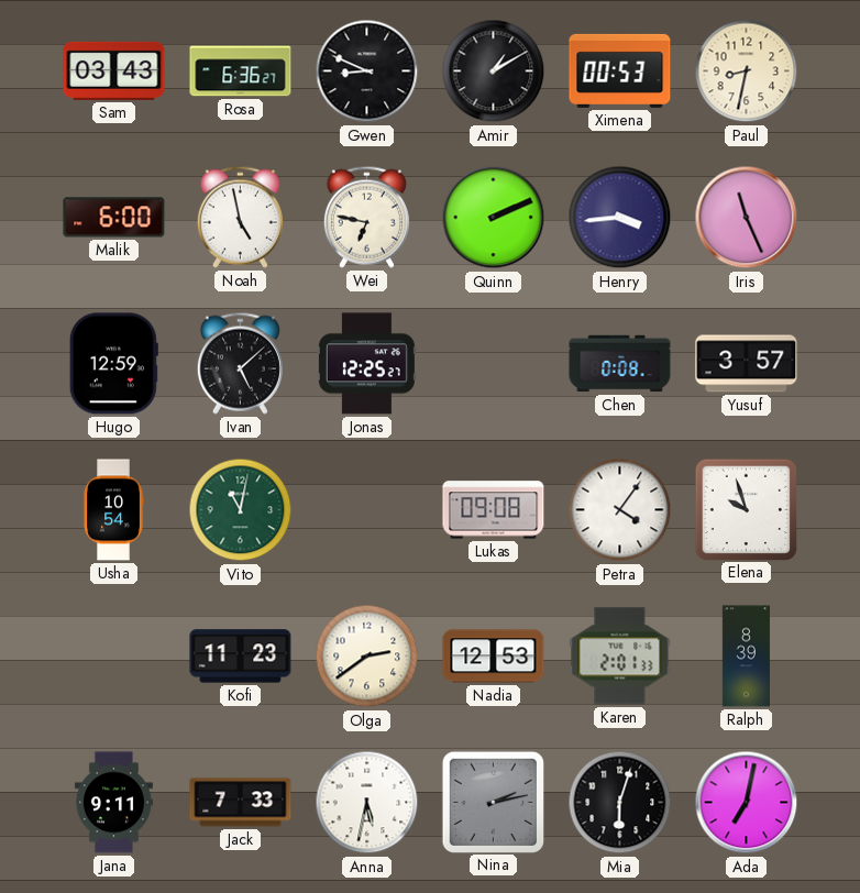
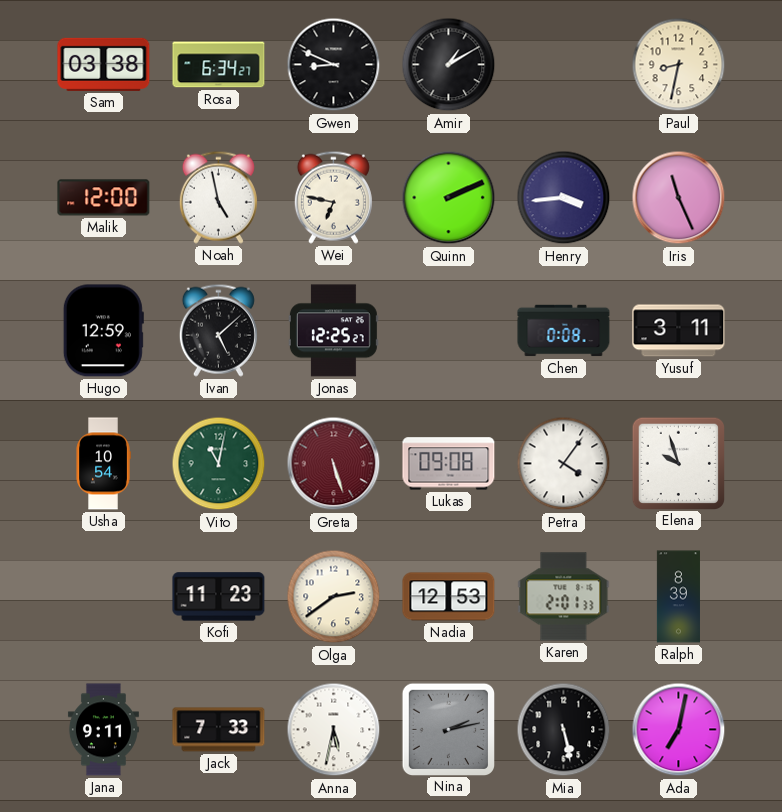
Sam: 03:43 -> 03:38
Rosa: 6:36 -> 6:34
Ximena: 00:53 -> none
Malik: 6:00 -> 12:00
Yusuf: 3:57 -> 3:11
Greta: none -> 5:27
Mia: 6:03 -> 5:28
